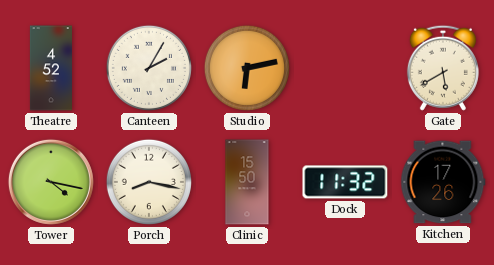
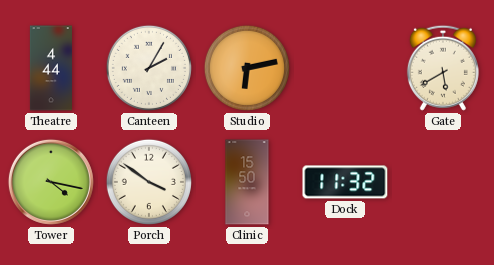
Theatre: 4:52 -> 4:44
Porch: 8:17 -> 3:51
Kitchen: 17:26 -> none
